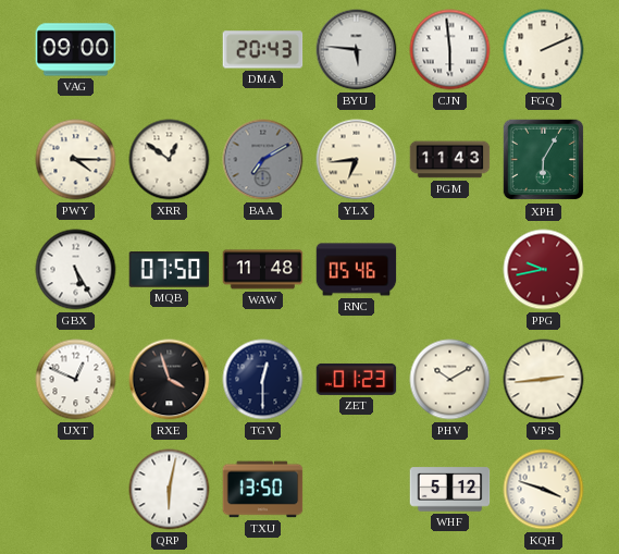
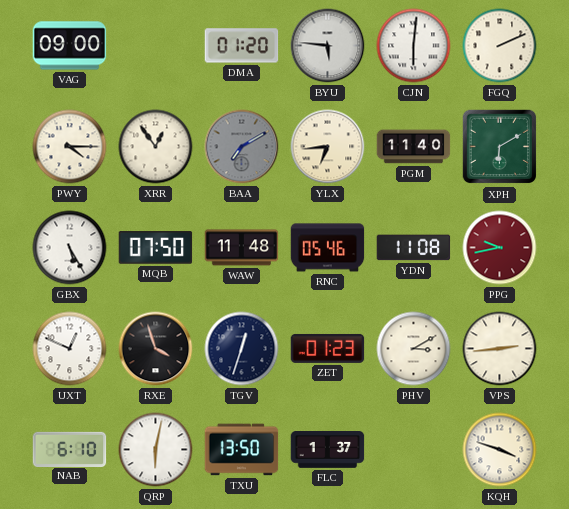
DMA: 20:43 -> 01:20
CJN: 5:59 -> 6:01
XRR: 12:51 -> 12:54
PGM: 11:43 -> 11:40
XPH: 6:05 -> 6:10
YDN: none -> 11:08
TGV: 12:30 -> 12:33
PHV: 10:10 -> 3:10
NAB: none -> 6:10
FLC: none -> 1:37
WHF: 5:12 -> none
